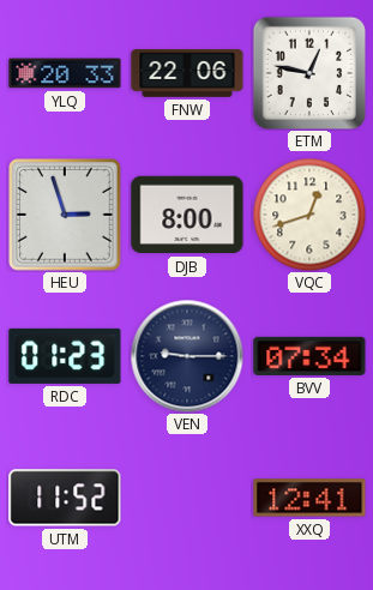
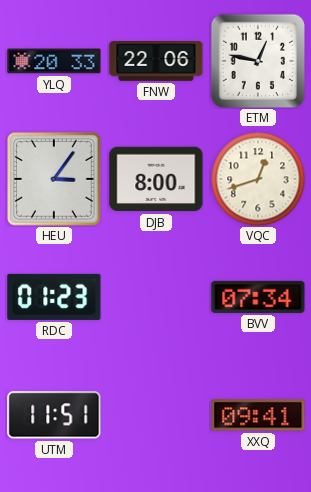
HEU: 2:57 -> 3:06
VEN: 9:15 -> none
UTM: 11:52 -> 11:51
XXQ: 12:41 -> 09:41
